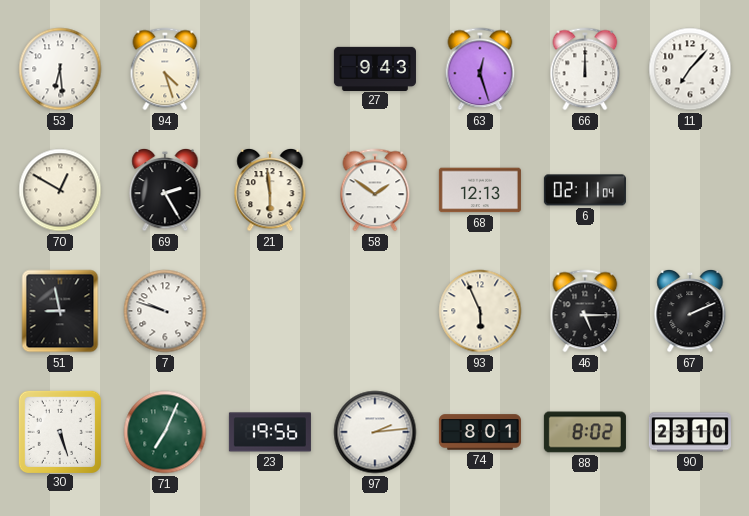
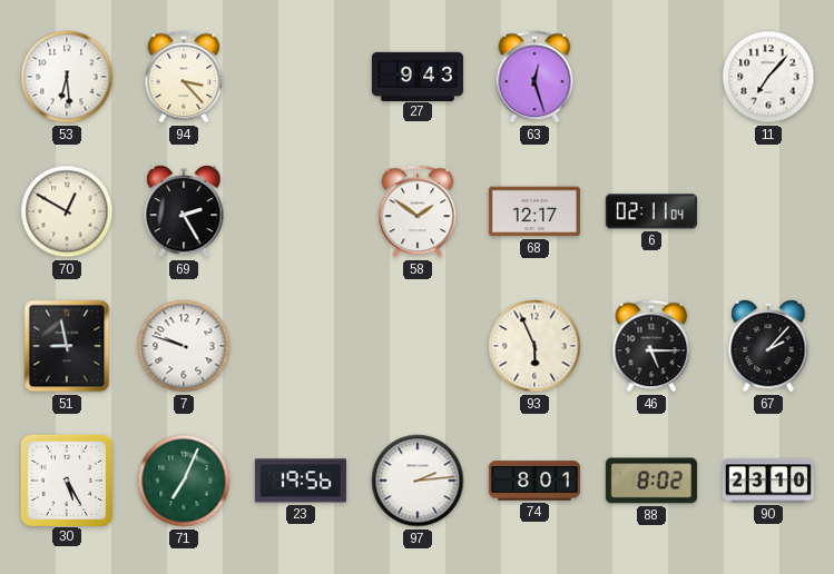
94: 4:27 -> 3:23
66: 12:00 -> none
21: 5:59 -> none
68: 12:13 -> 12:17
67: 2:11 -> 2:07
30: 5:27 -> 5:25
